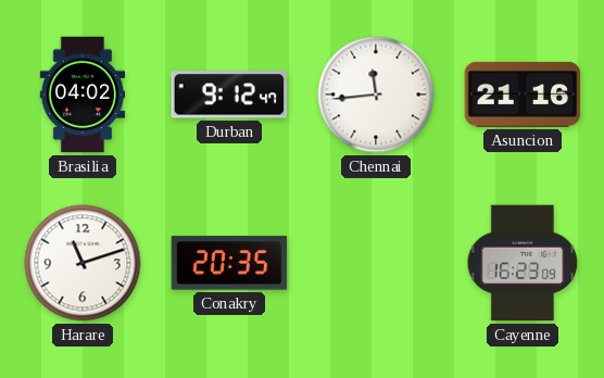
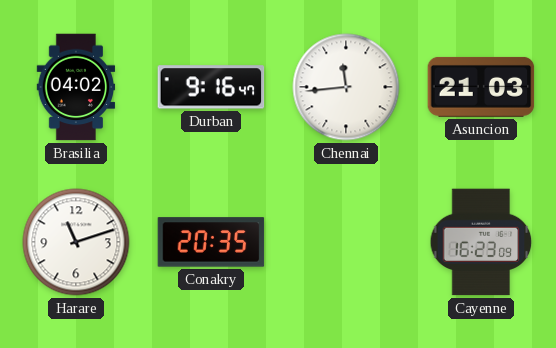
Durban: 9:12 -> 9:16
Asuncion: 21:16 -> 21:03
